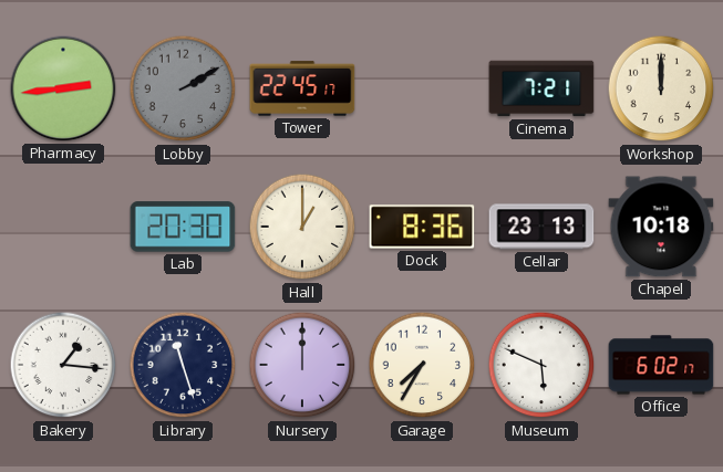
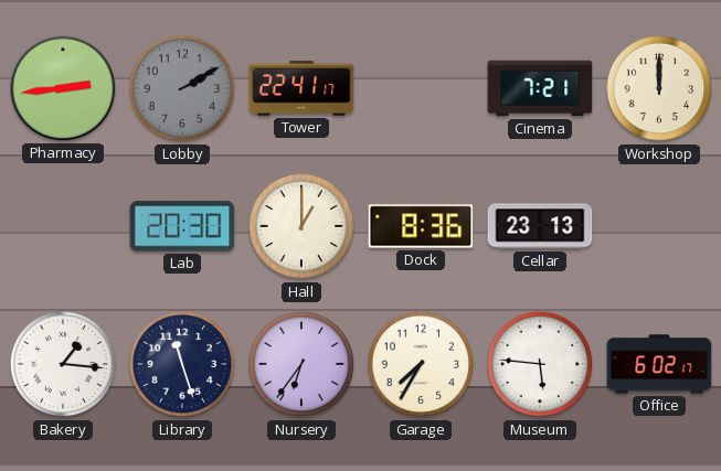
Tower: 22:45 -> 22:41
Chapel: 10:18 -> none
Nursery: 12:00 -> 6:36
Museum: 5:49 -> 5:46
